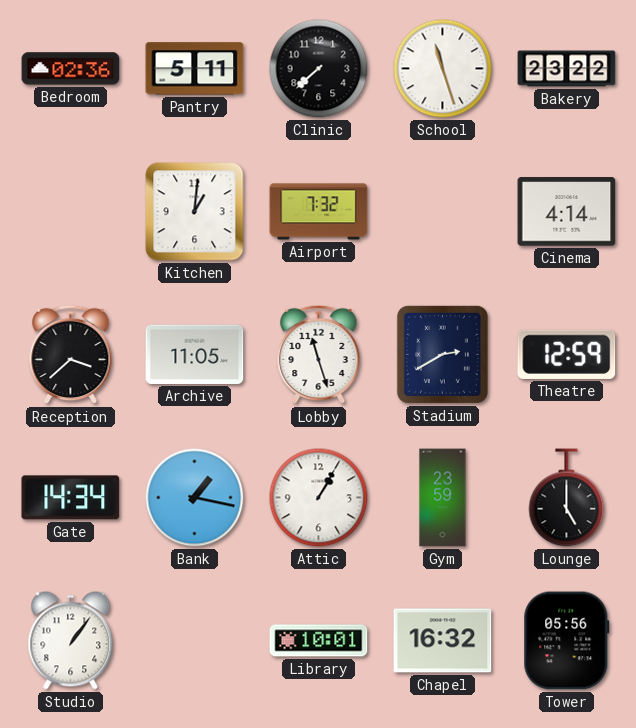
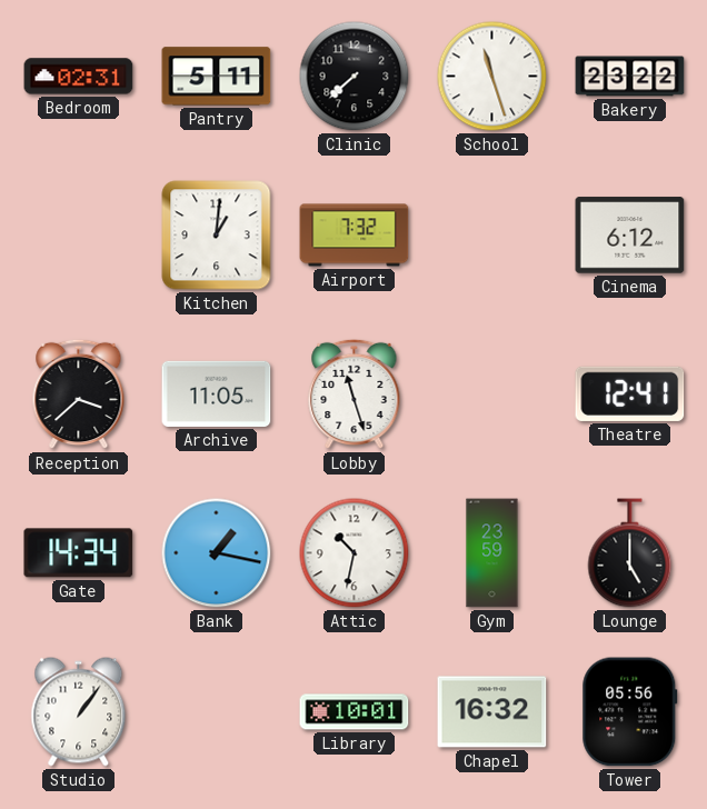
Bedroom: 02:36 -> 02:31
Cinema: 4:14 -> 6:12
Stadium: 2:40 -> none
Theatre: 12:59 -> 12:41
Attic: 1:05 -> 10:32
